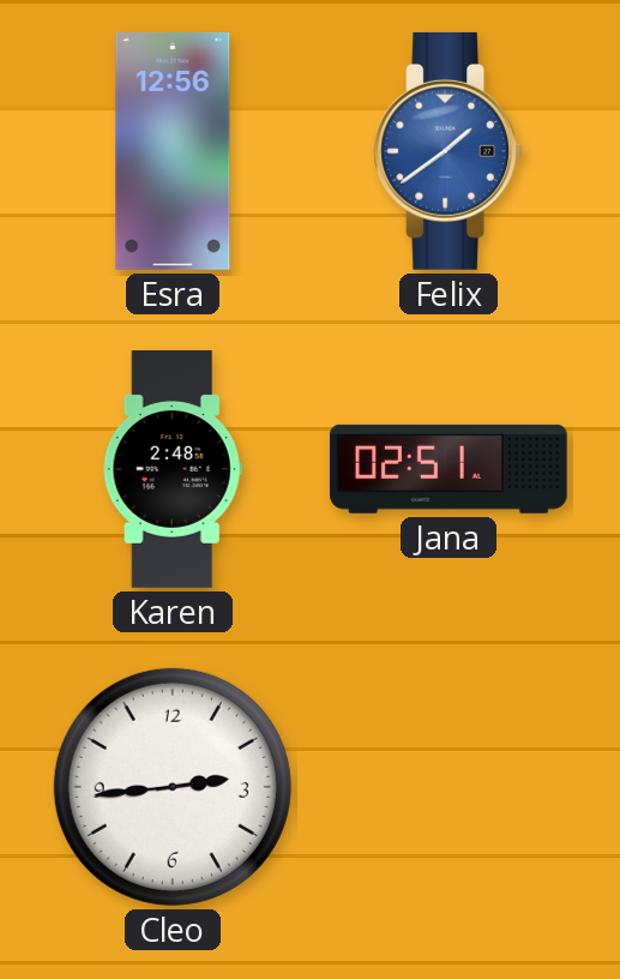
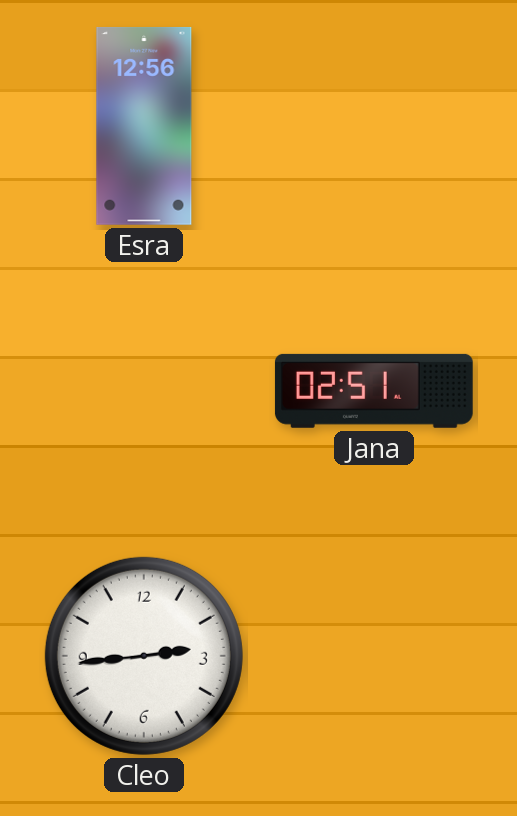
Felix: 1:39 -> none
Karen: 2:48 -> none
